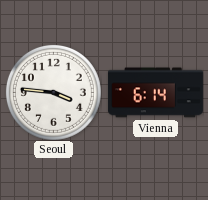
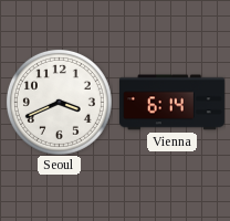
Seoul: 3:46 -> 3:41
